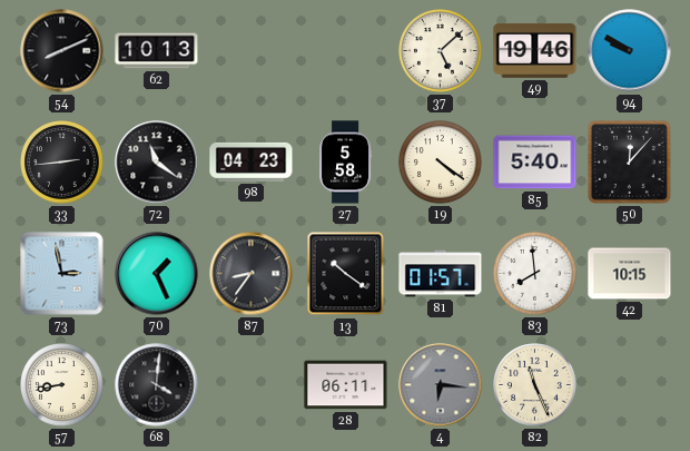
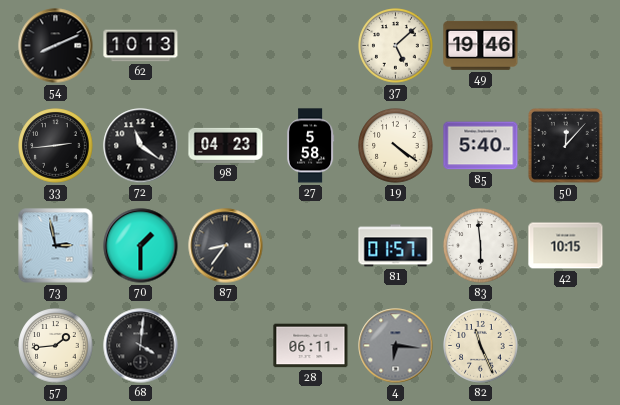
94: 9:50 -> none
70: 1:26 -> 1:30
13: 10:21 -> none
83: 7:59 -> 5:59
57: 8:43 -> 1:44
